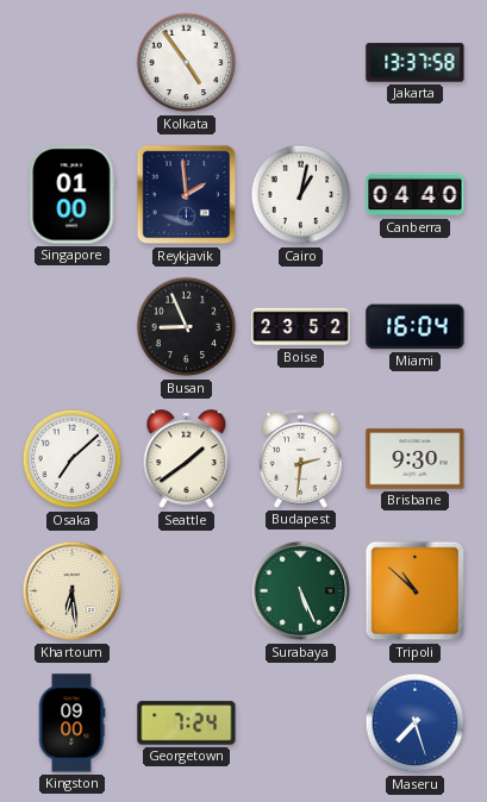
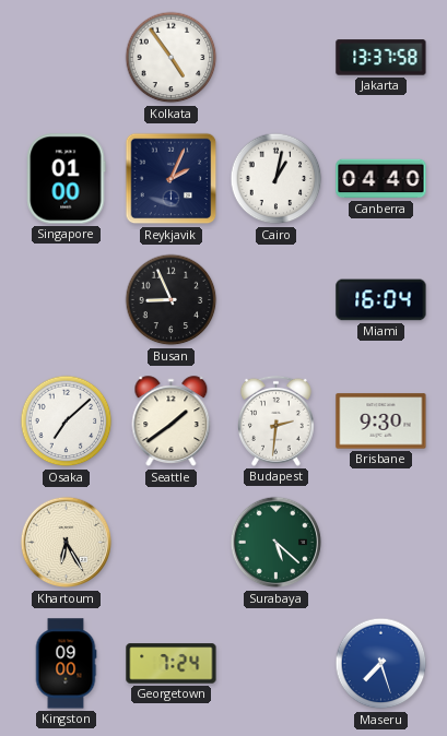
Reykjavik: 1:59 -> 2:04
Boise: 23:52 -> none
Khartoum: 6:29 -> 6:25
Surabaya: 5:26 -> 5:22
Tripoli: 10:52 -> none
